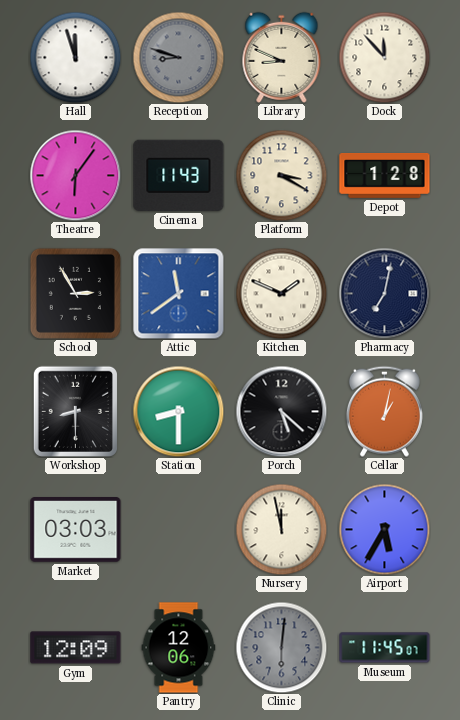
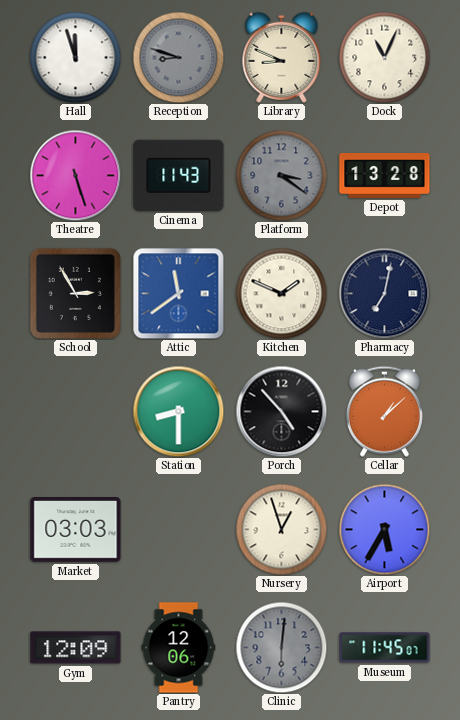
Dock: 11:53 -> 11:04
Theatre: 6:06 -> 5:27
Platform: 3:20 -> 3:21
Platform dial: cream -> grey
Depot: 1:28 -> 13:28
Workshop: 8:30 -> none
Porch: 5:22 -> 4:53
Cellar: 1:02 -> 1:08
Nursery: 11:58 -> 12:57
